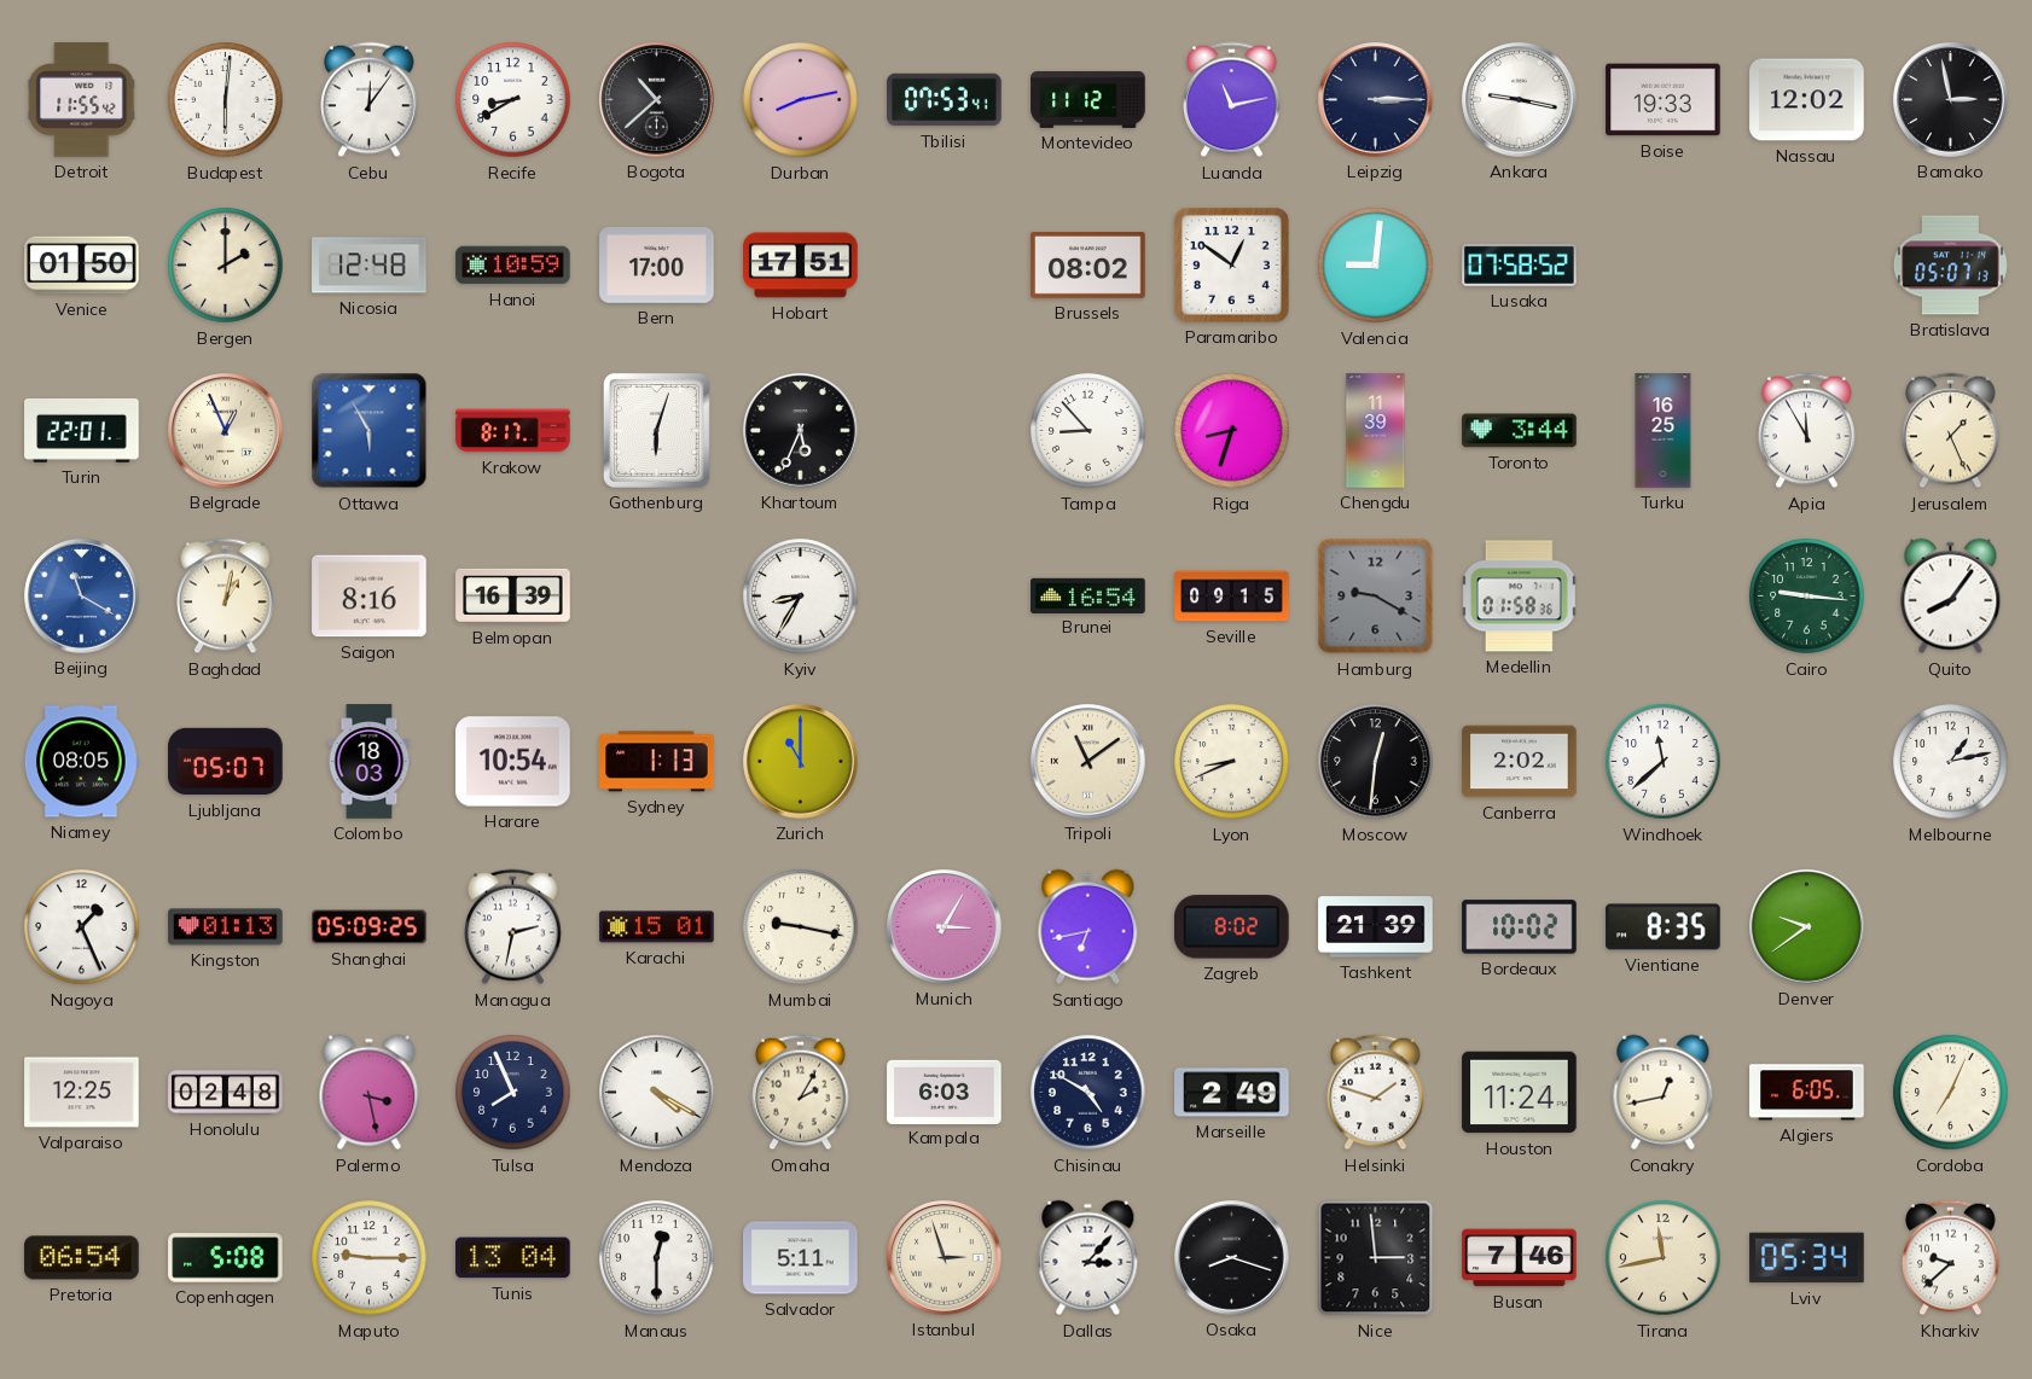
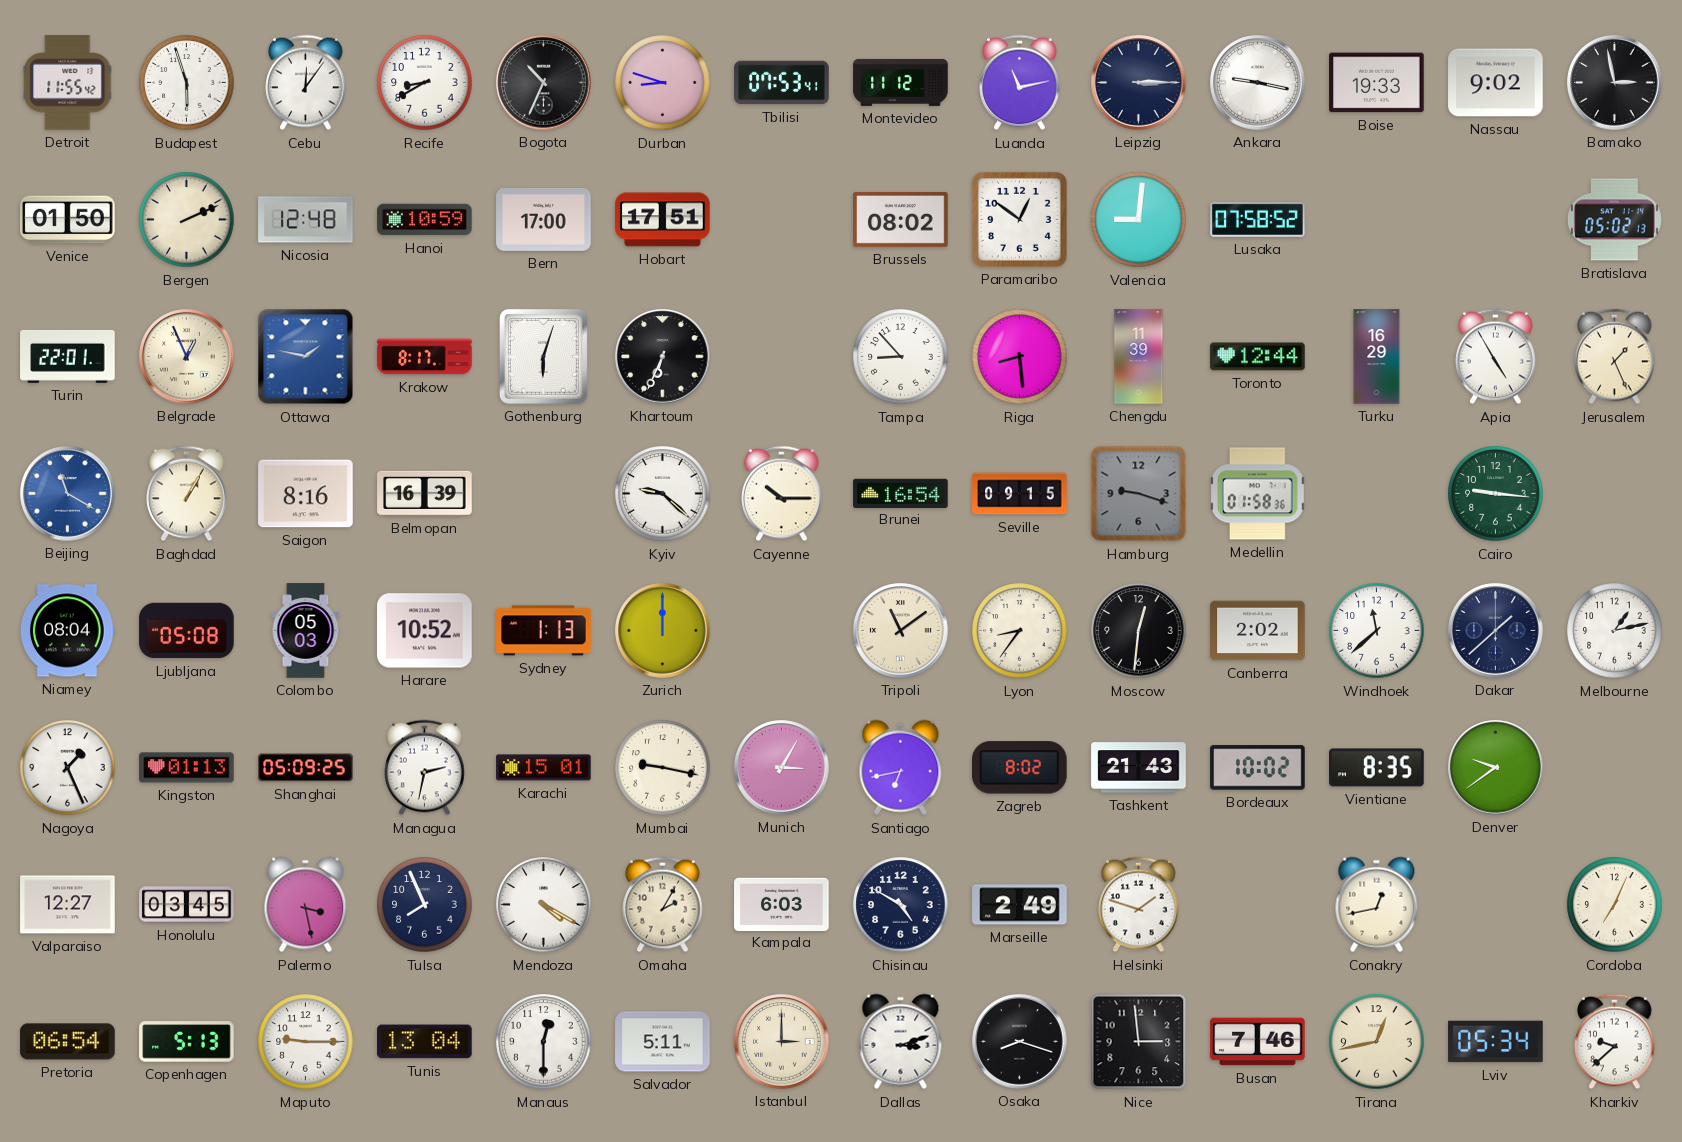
Budapest: 6:01 -> 5:57
Bogota: 10:38 -> 10:34
Durban: 8:13 -> 8:48
Nassau: 12:02 -> 9:02
Bergen: 2:00 -> 2:11
Bratislava: 05:07 -> 05:02
Ottawa: 5:55 -> 1:47
Khartoum: 5:34 -> 6:34
Riga: 8:33 -> 8:29
Toronto: 3:44 -> 12:44
Turku: 16:25 -> 16:29
Apia: 11:55 -> 4:55
Baghdad: 1:02 -> 1:05
Kyiv: 8:35 -> 9:22
Cayenne: none -> 10:15
Hamburg: 9:20 -> 9:18
Quito: 8:06 -> none
Niamey: 08:05 -> 08:04
Ljubljana: 05:07 -> 05:08
Colombo: 18:03 -> 05:03
Harare: 10:54 -> 10:52
Zurich: 11:00 -> 12:00
Lyon: 8:41 -> 8:36
Dakar: none -> 1:38
Tashkent: 21:39 -> 21:43
Valparaiso: 12:25 -> 12:27
Honolulu: 02:48 -> 03:45
Houston: 11:24 -> none
Algiers: 6:05 -> none
Copenhagen: 5:08 -> 5:13
Istanbul: 2:57 -> 3:00
Dallas: 3:07 -> 3:12
Tirana: 11:43 -> 12:43
